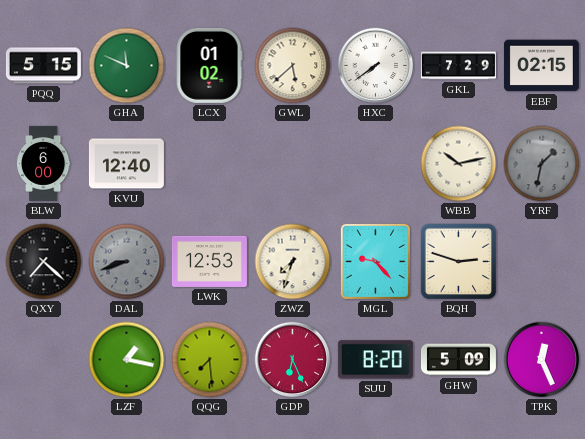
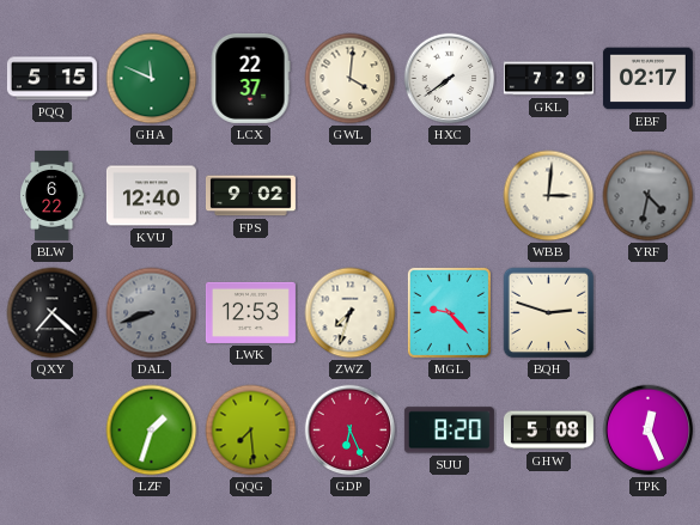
LCX: 01:02 -> 22:37
GWL: 5:38 -> 4:01
EBF: 02:15 -> 02:17
BLW: 6:00 -> 6:22
FPS: none -> 9:02
WBB: 10:13 -> 3:01
YRF: 1:32 -> 4:32
LZF: 1:17 -> 1:33
GHW: 5:09 -> 5:08
